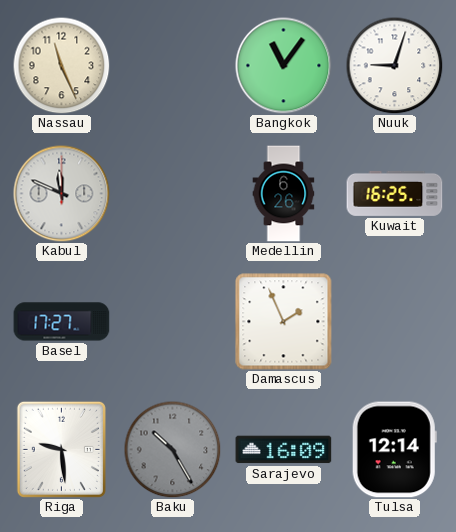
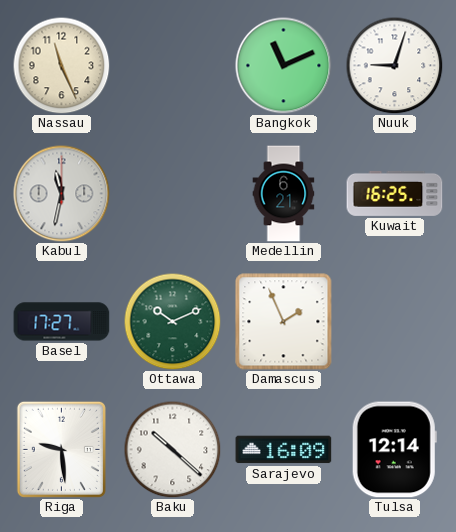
Bangkok: 11:06 -> 11:11
Kabul: 11:49 -> 11:32
Medellin: 6:26 -> 6:21
Ottawa: none -> 10:11
Baku: 10:25 -> 10:22
Baku dial: grey -> white
